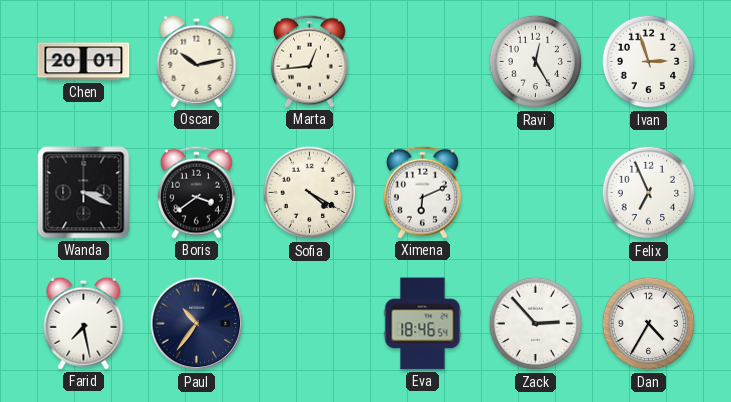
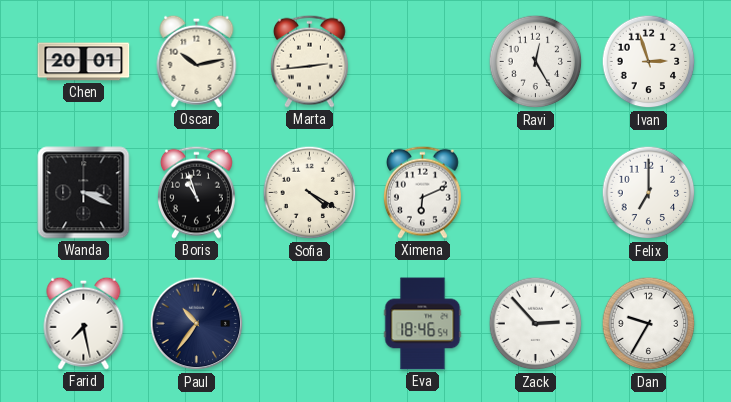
Marta: 12:44 -> 2:44
Boris: 3:39 -> 10:57
Felix: 6:56 -> 7:00
Dan: 4:35 -> 9:35
